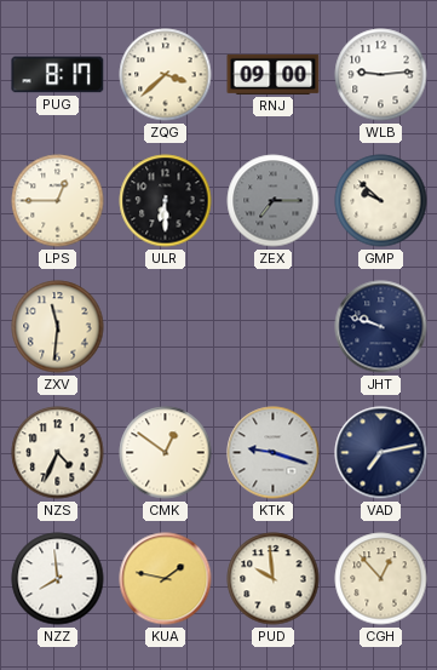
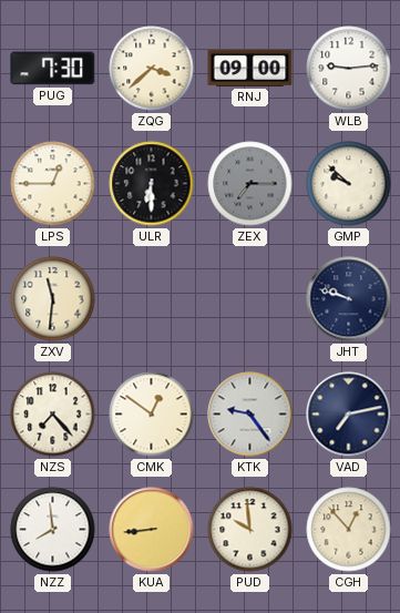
PUG: 8:17 -> 7:30
NZS: 4:34 -> 7:23
KTK: 9:18 -> 9:24
KUA: 1:47 -> 8:44
